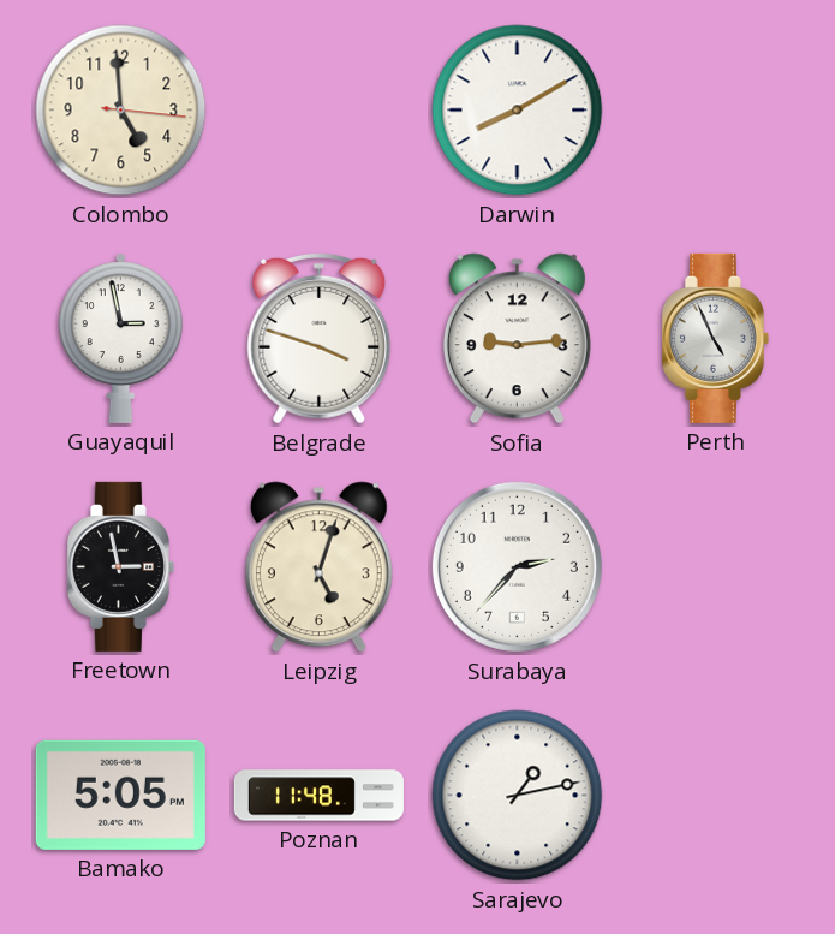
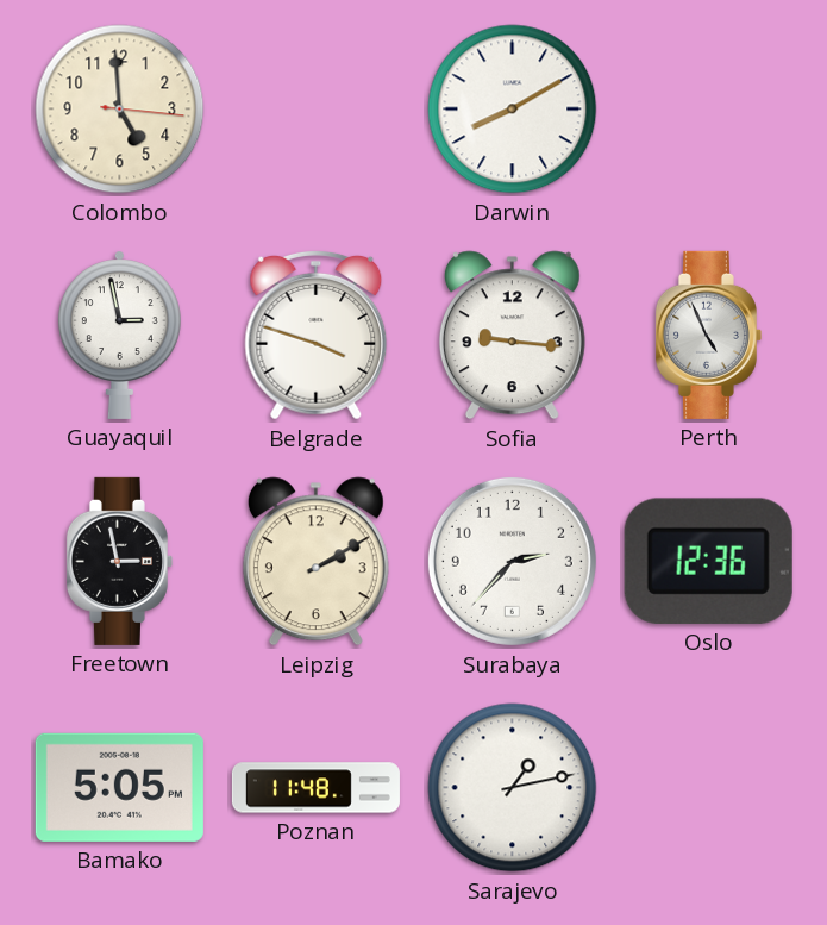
Sofia: 9:14 -> 9:16
Leipzig: 5:03 -> 2:10
Oslo: none -> 12:36
